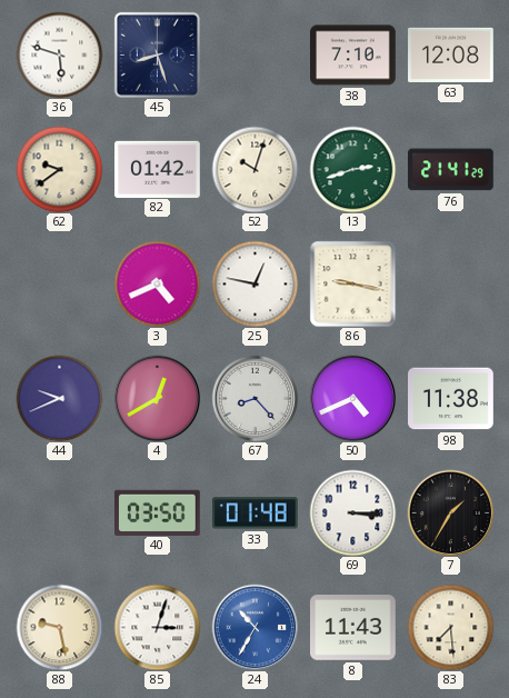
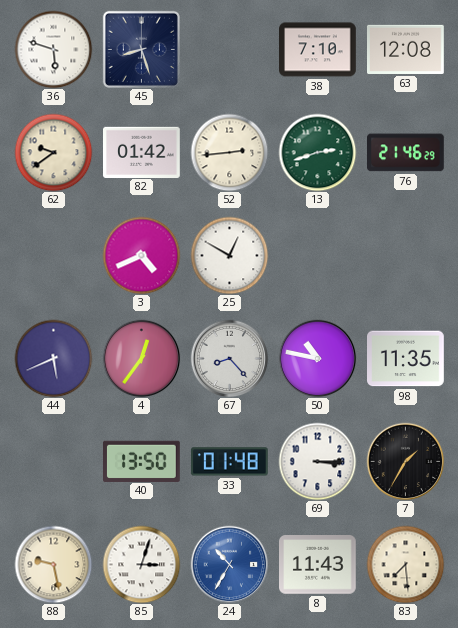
52: 10:03 -> 2:44
76: 21:41 -> 21:46
25: 12:47 -> 12:50
86: 9:17 -> none
44: 9:41 -> 5:41
4: 12:40 -> 12:36
50: 4:41 -> 10:47
98: 11:38 -> 11:35
40: 03:50 -> 13:50
